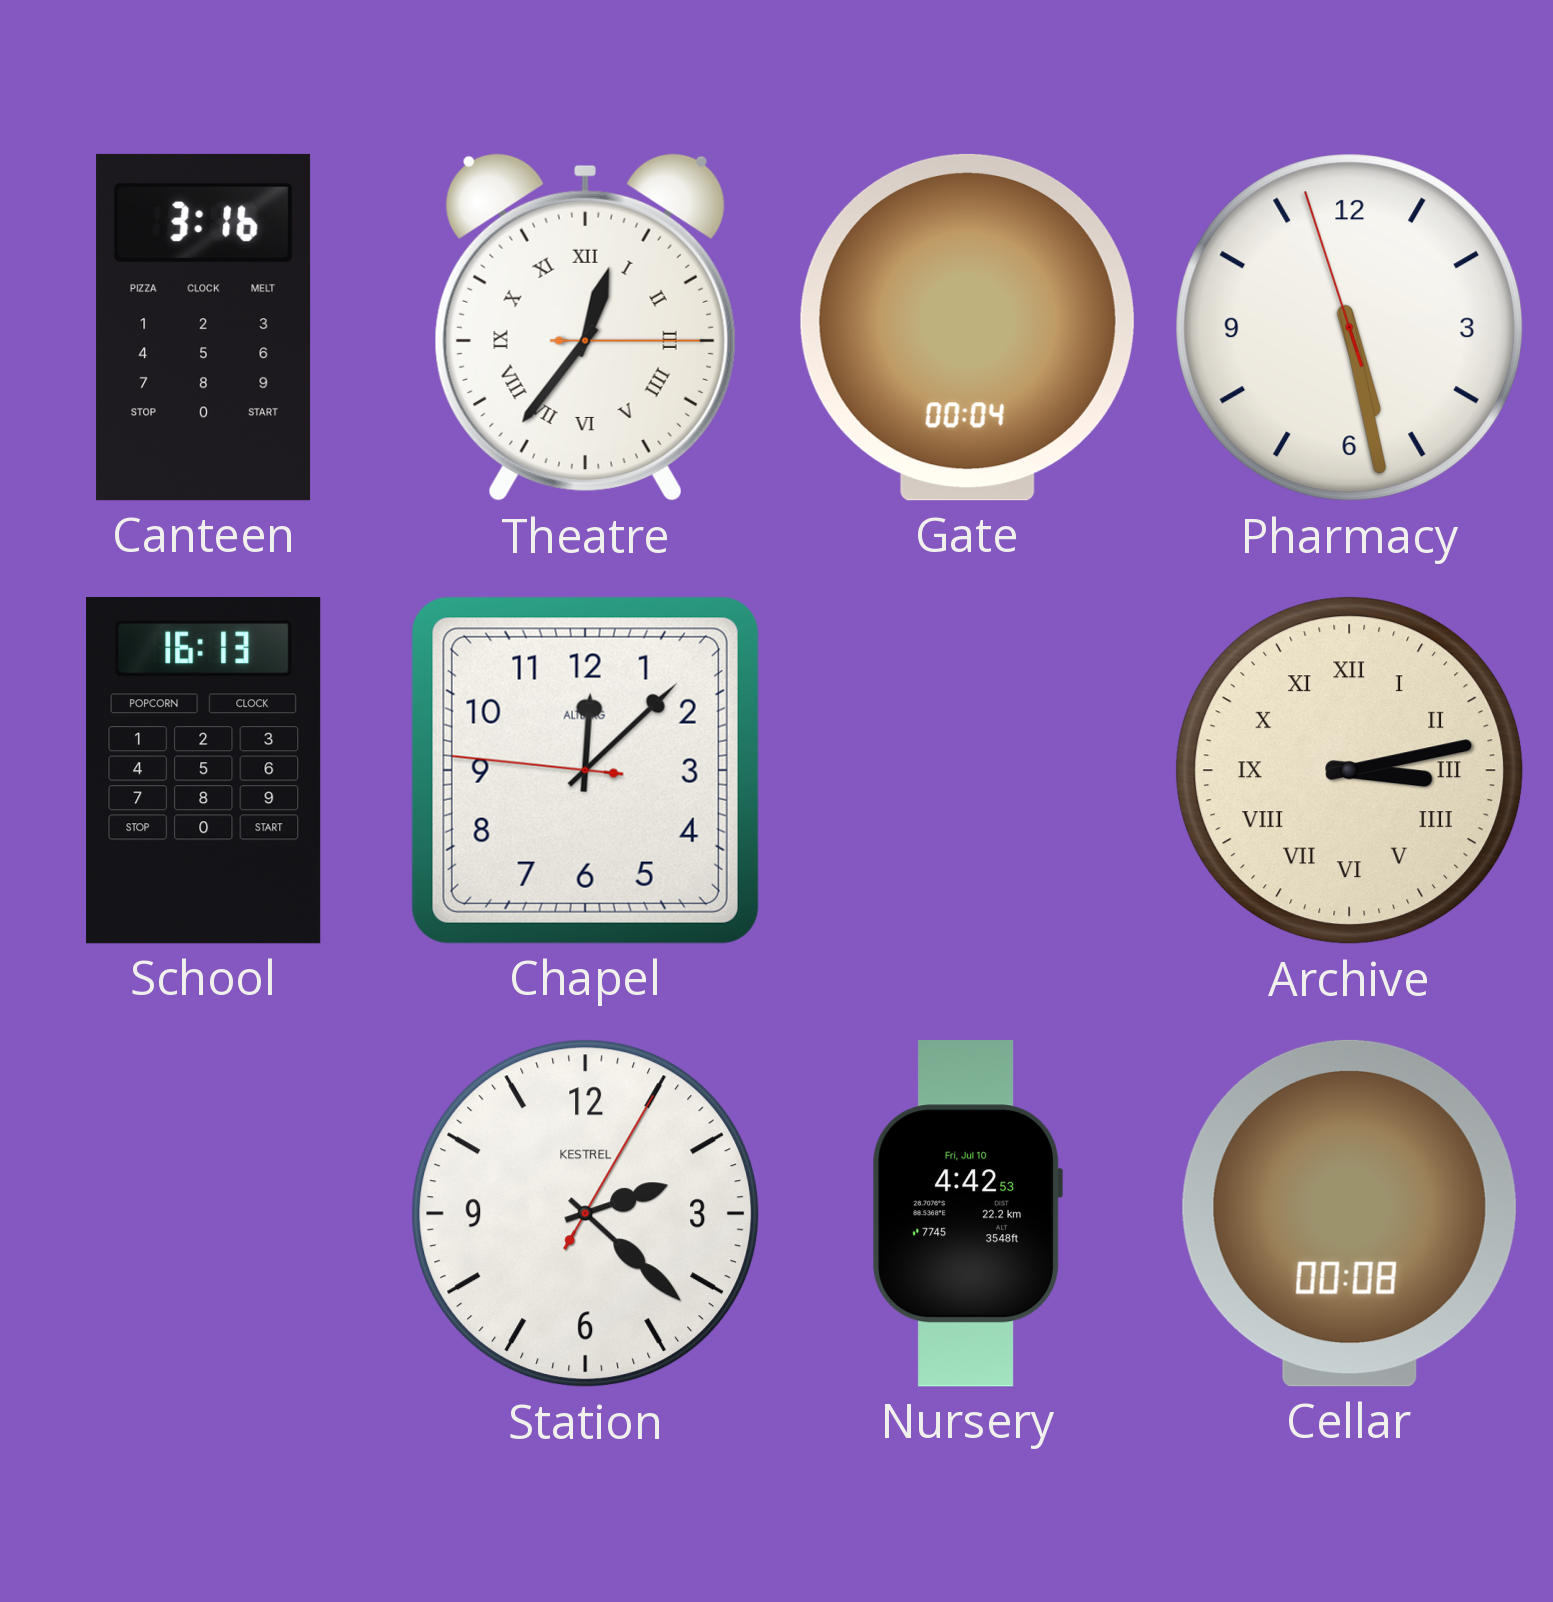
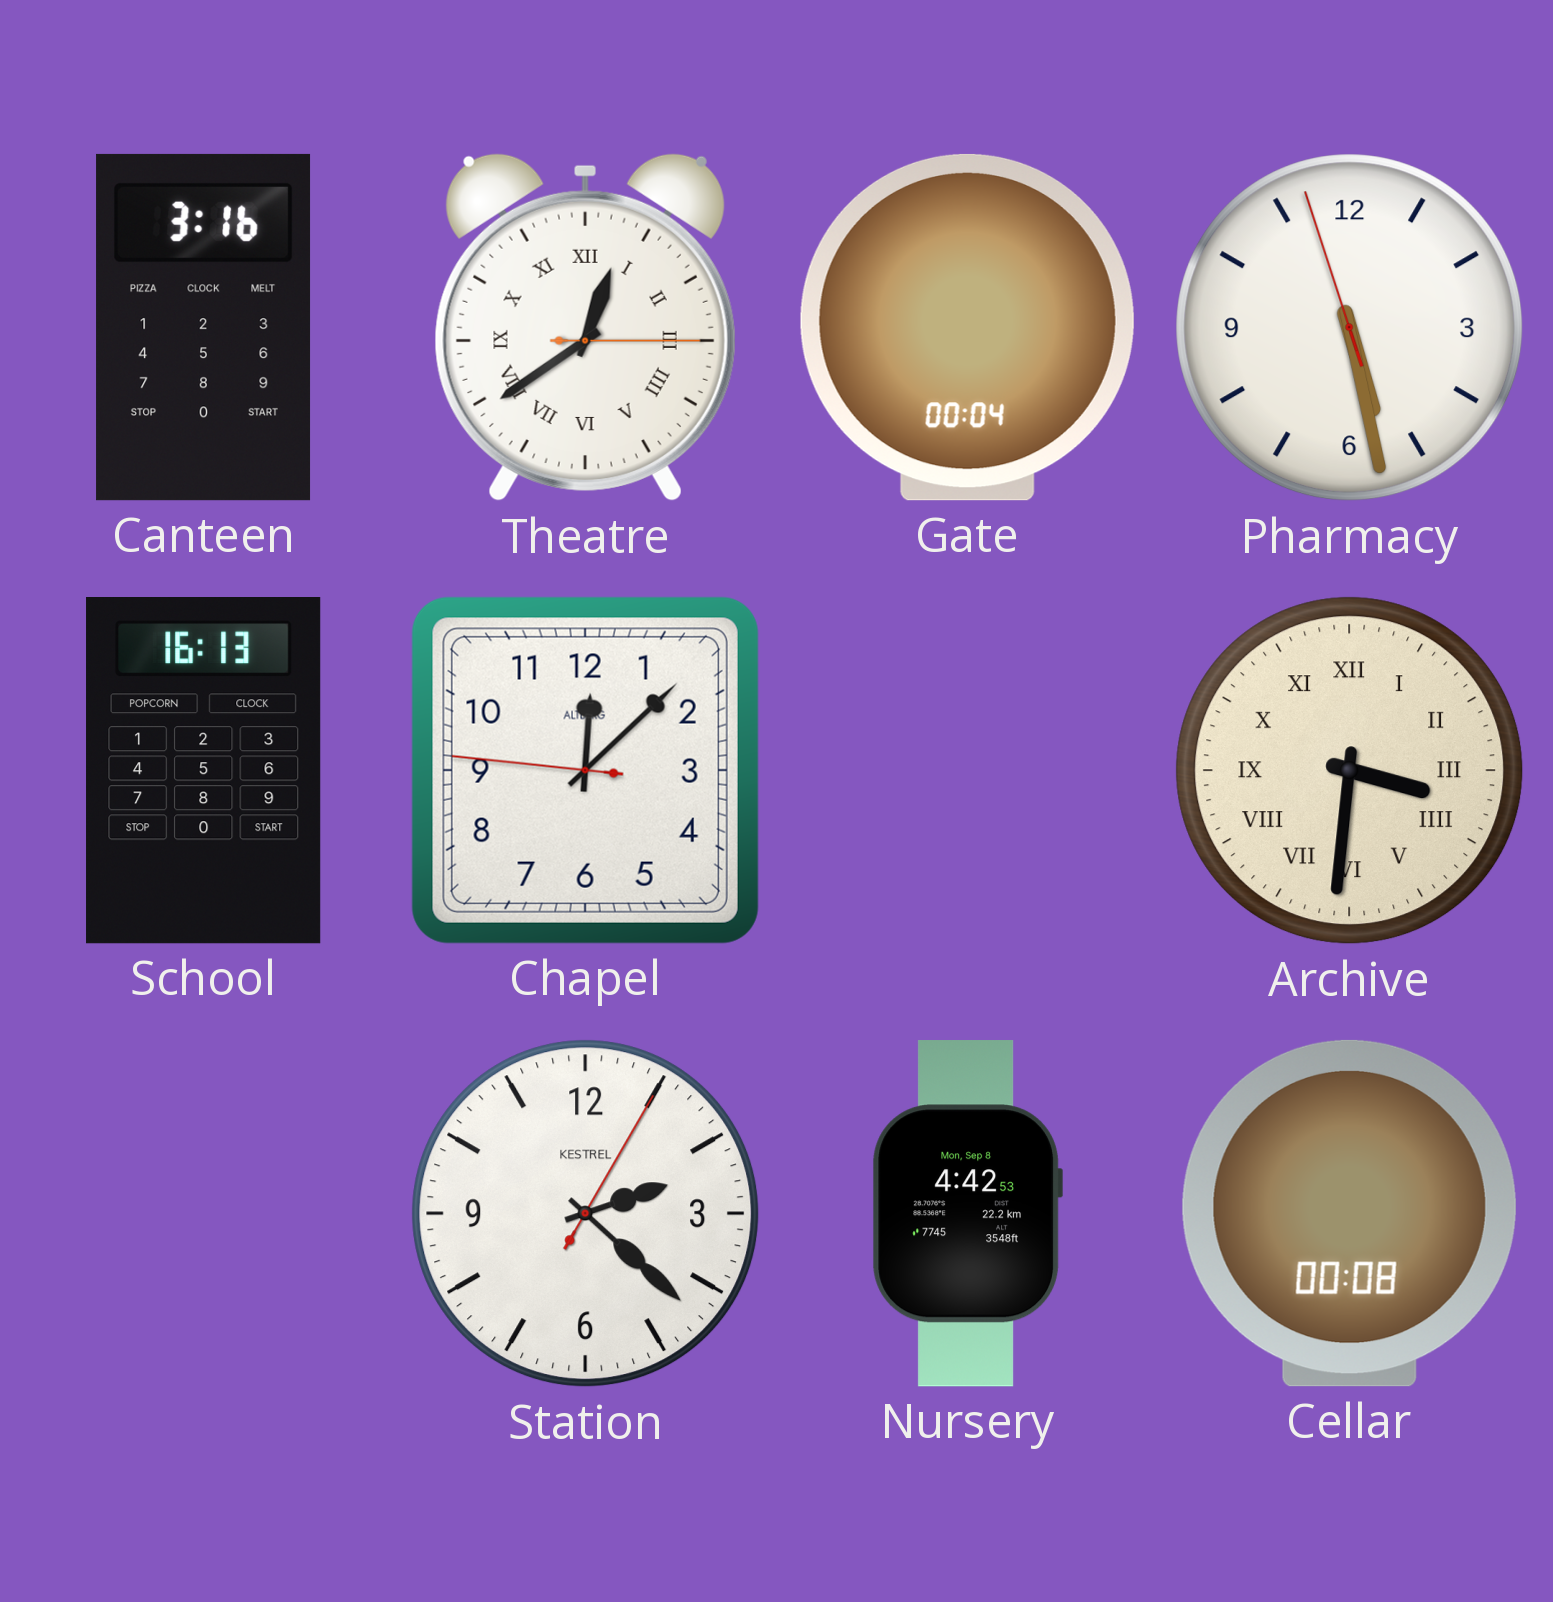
Theatre: 12:36 -> 12:39
Archive: 3:13 -> 3:31
Nursery date: Fri, Jul 10 -> Mon, Sep 8
